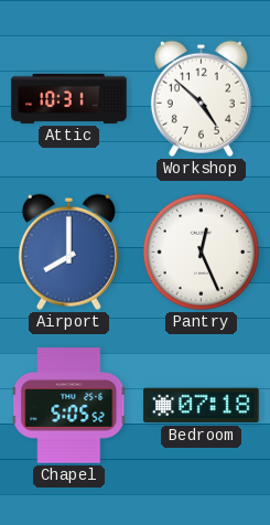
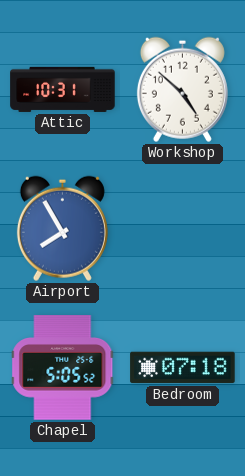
Airport: 8:00 -> 7:55
Pantry: 12:26 -> none
